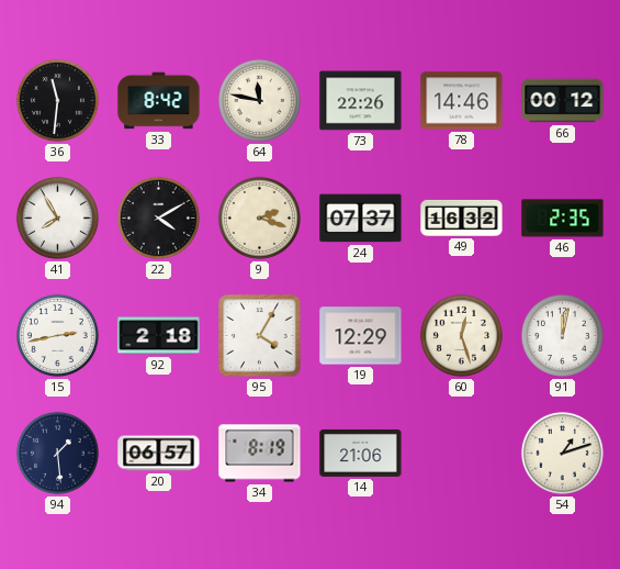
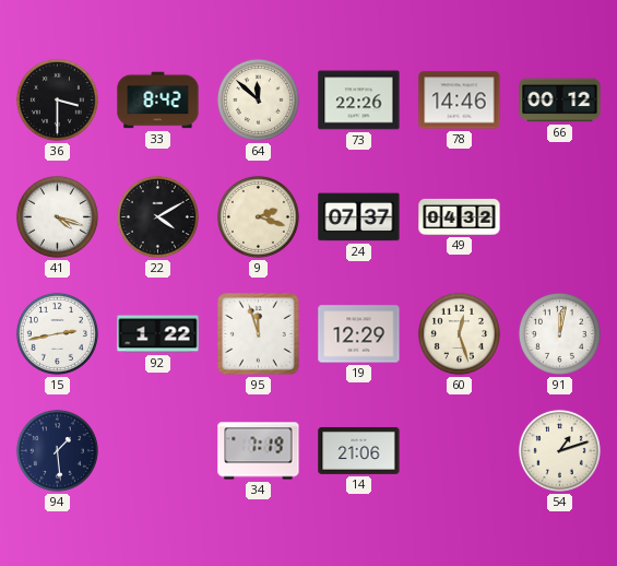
36: 11:31 -> 3:30
64: 11:47 -> 11:52
41: 7:55 -> 4:18
49: 16:32 -> 04:32
46: 2:35 -> none
92: 2:18 -> 1:22
95: 4:05 -> 11:57
20: 06:57 -> none
34: 8:19 -> 7:19
